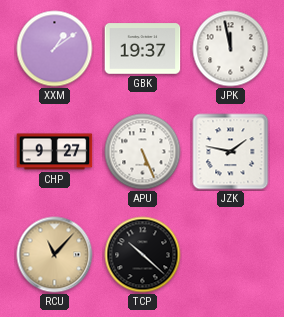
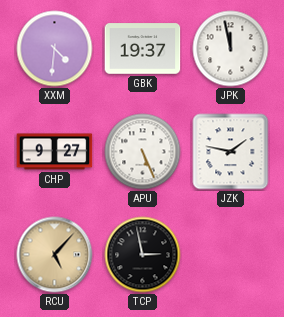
XXM: 1:09 -> 4:31
RCU: 11:07 -> 5:07
TCP: 10:22 -> 2:58
